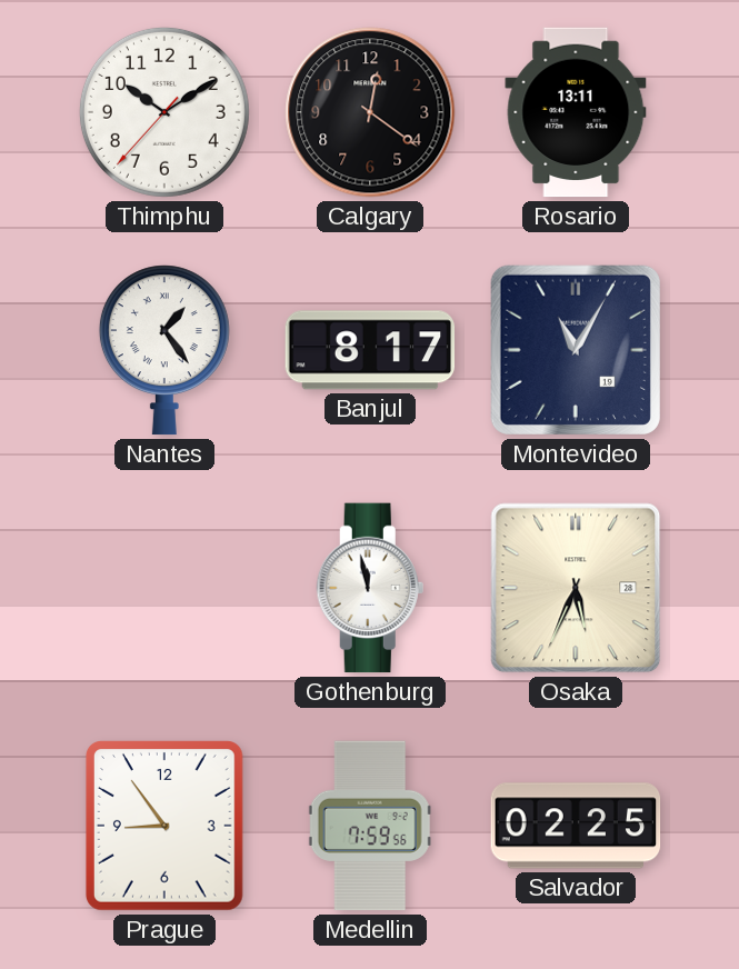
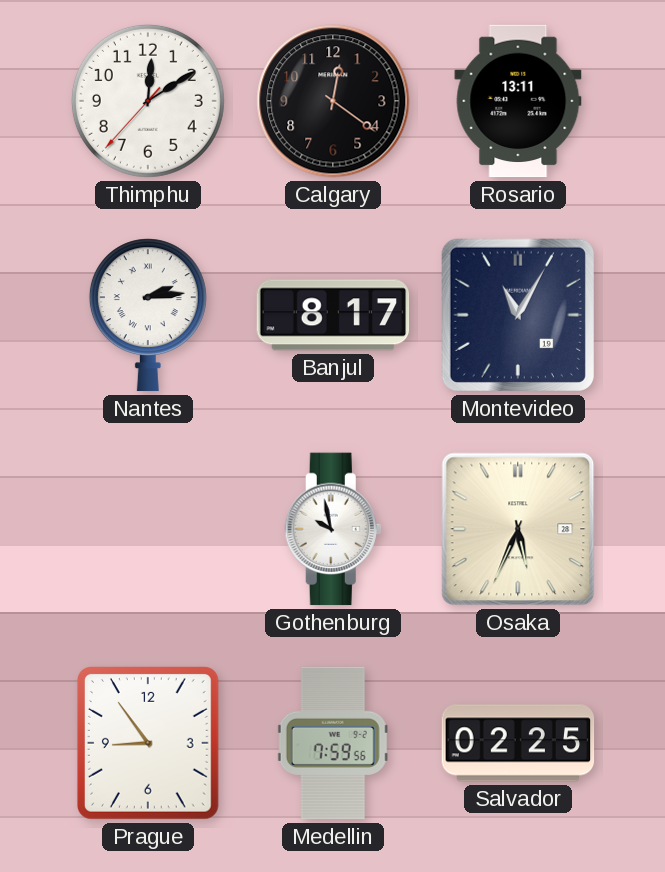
Thimphu: 10:09 -> 12:09
Nantes: 1:24 -> 2:14
Gothenburg: 11:58 -> 9:58
